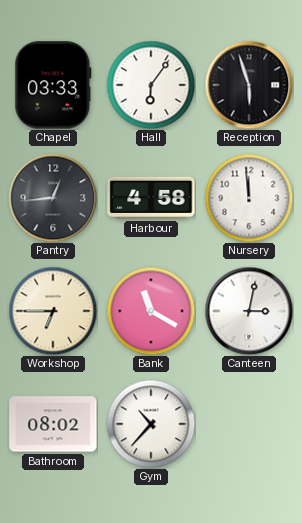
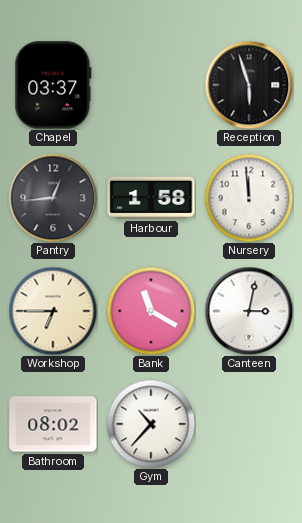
Chapel: 03:33 -> 03:37
Hall: 6:06 -> none
Harbour: 4:58 -> 1:58
